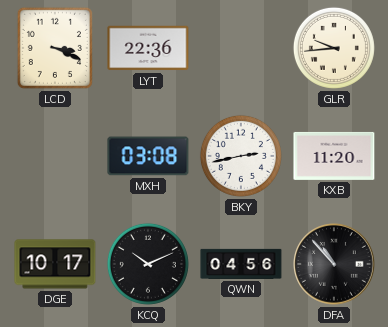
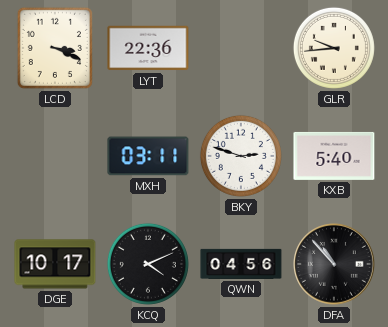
MXH: 03:08 -> 03:11
BKY: 2:43 -> 2:48
KXB: 11:20 -> 5:40
KCQ: 10:11 -> 4:11
